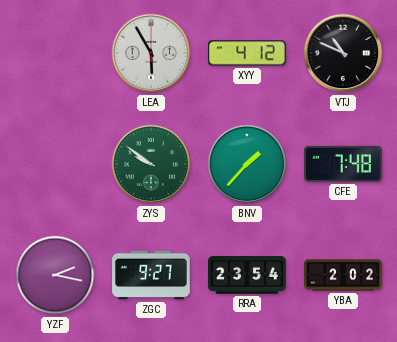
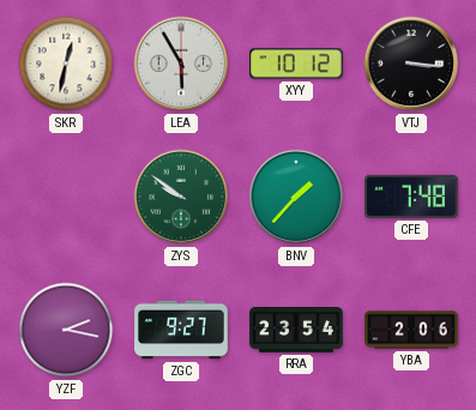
SKR: none -> 12:32
XYY: 4:12 -> 10:12
VTJ: 10:49 -> 3:16
YBA: 2:02 -> 2:06
